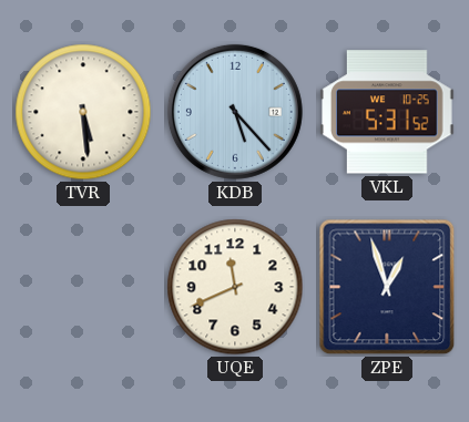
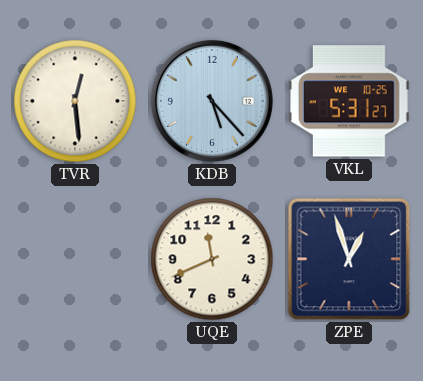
TVR: 5:29 -> 12:29
VKL: 5:31:52 -> 5:31:27
